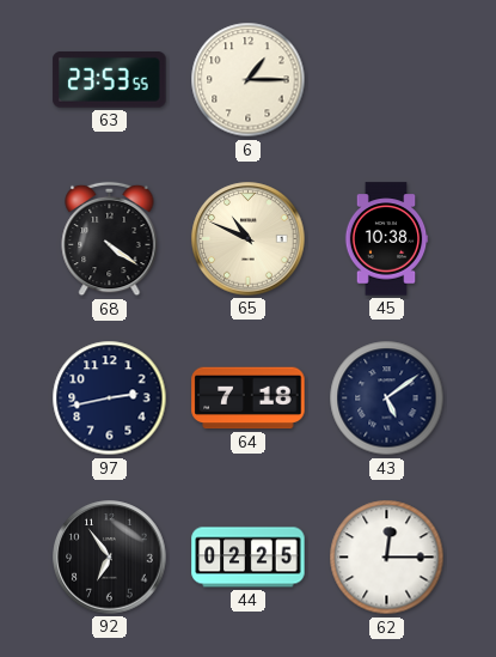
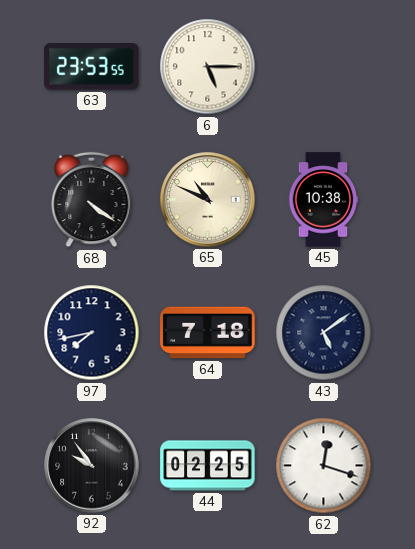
6: 1:15 -> 5:15
97: 2:43 -> 7:43
92: 6:54 -> 9:54
62: 12:15 -> 12:18
